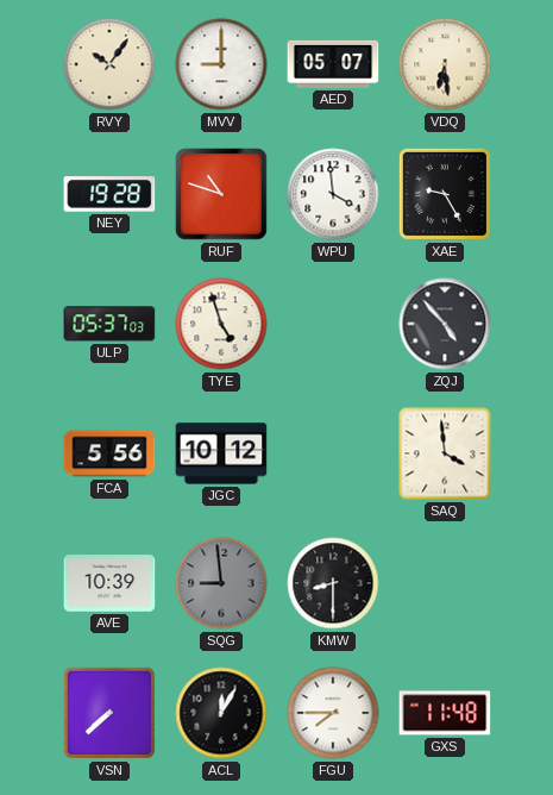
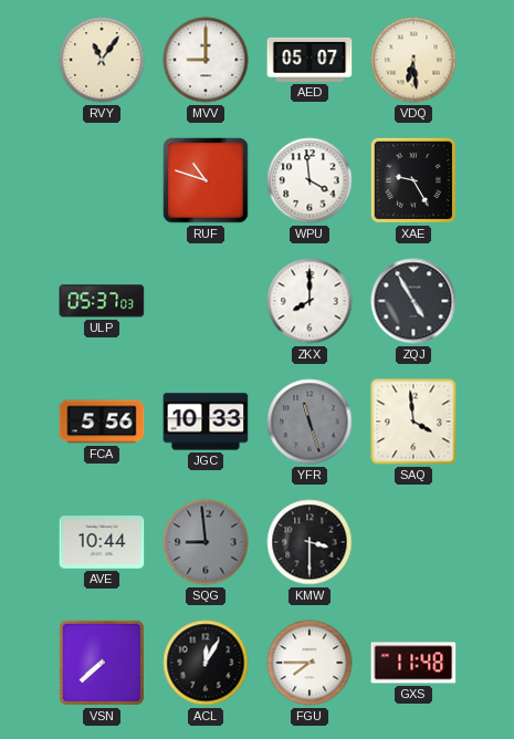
RVY: 10:06 -> 11:06
NEY: 19:28 -> none
TYE: 4:57 -> none
ZKX: none -> 8:00
ZQJ: 4:53 -> 4:55
JGC: 10:12 -> 10:33
YFR: none -> 11:27
AVE: 10:39 -> 10:44
KMW: 8:30 -> 3:30
